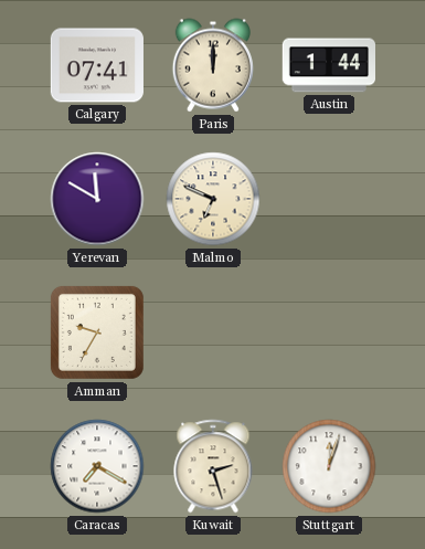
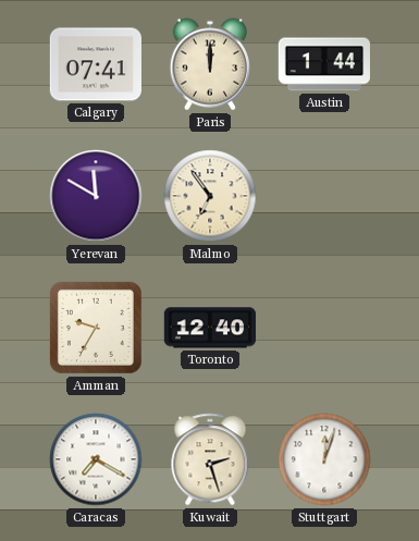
Malmo: 6:49 -> 6:54
Toronto: none -> 12:40
